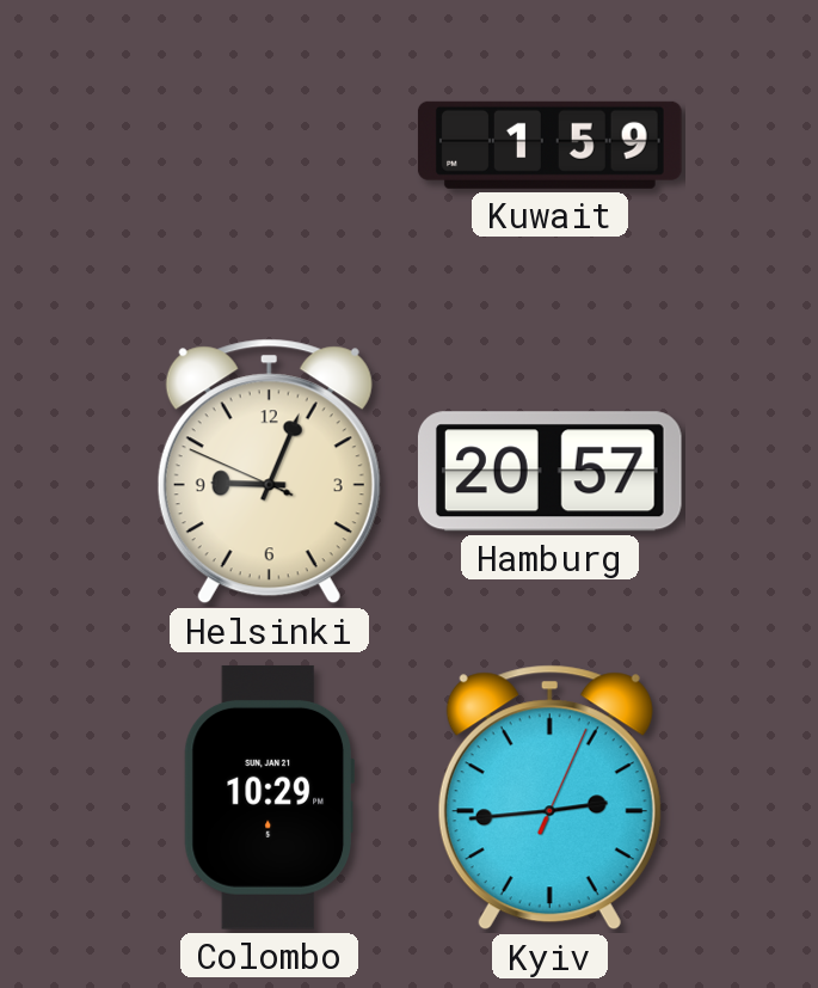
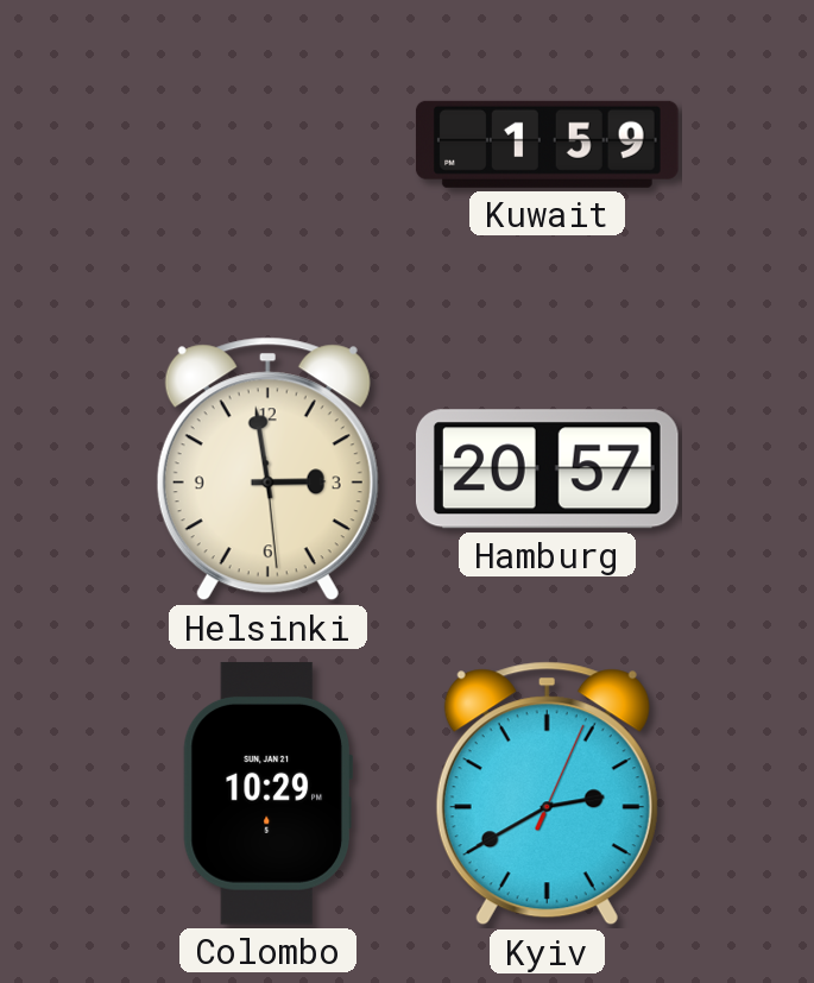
Helsinki: 9:03 -> 2:58
Kyiv: 2:44 -> 2:40
